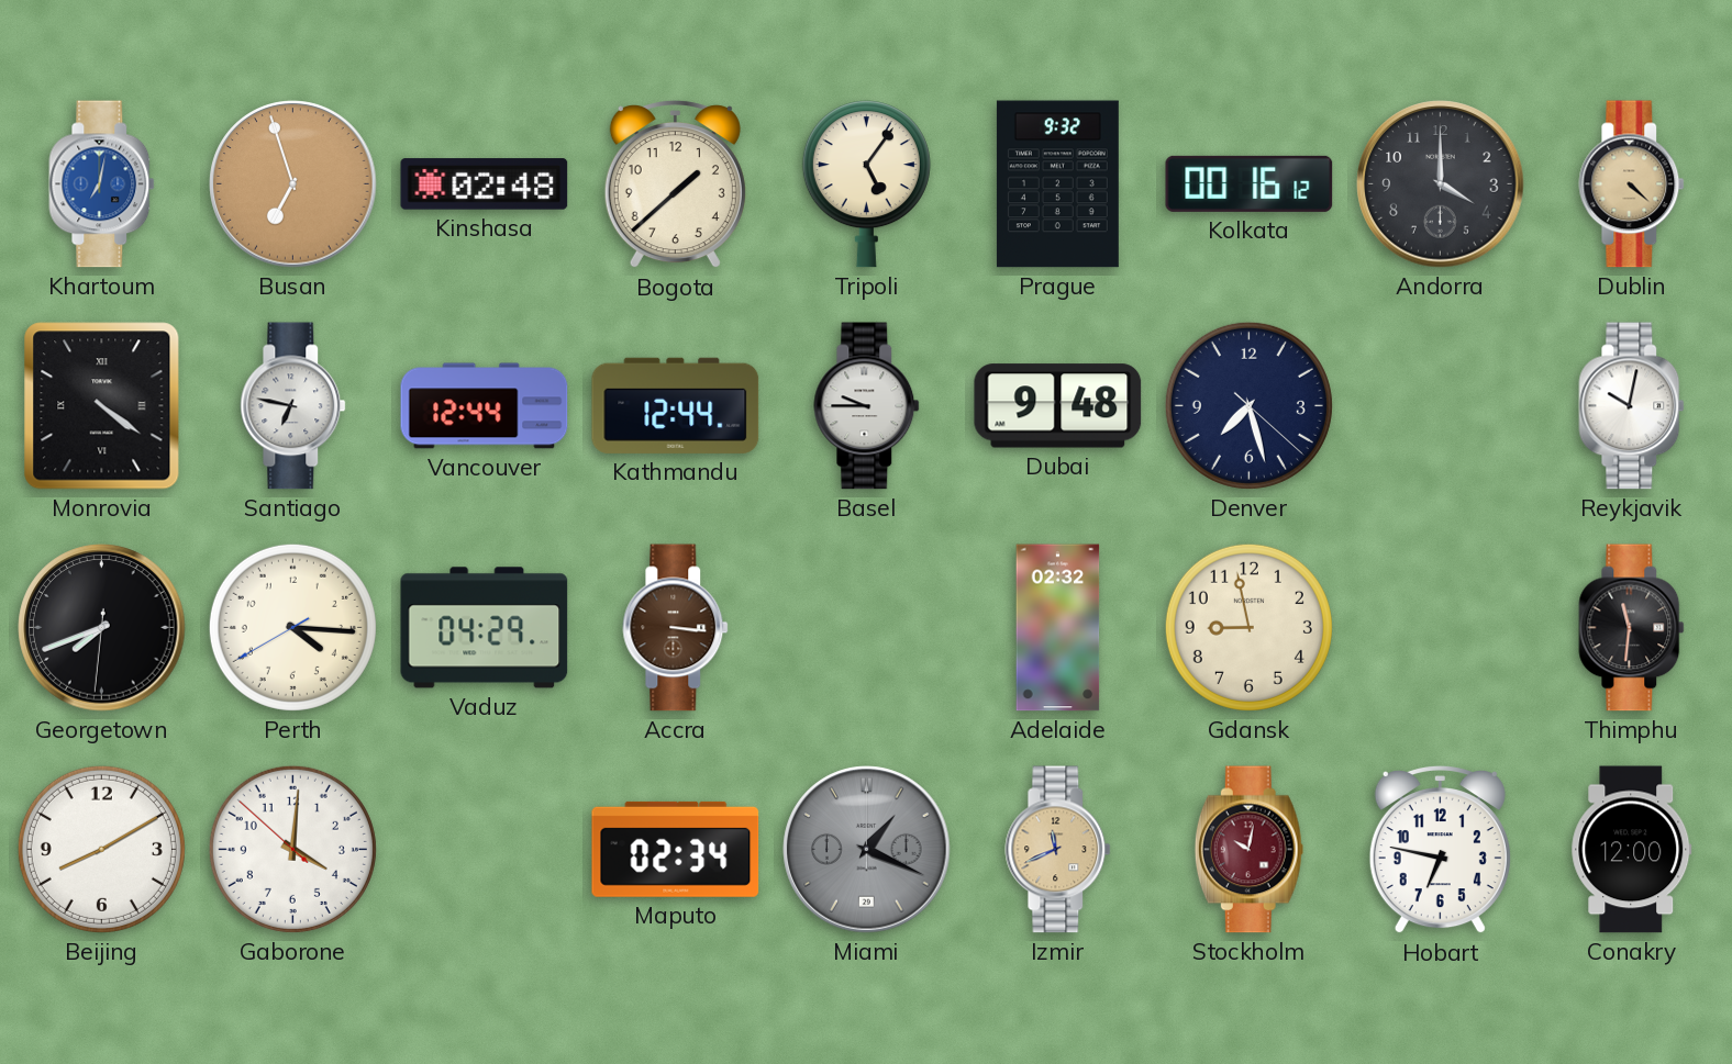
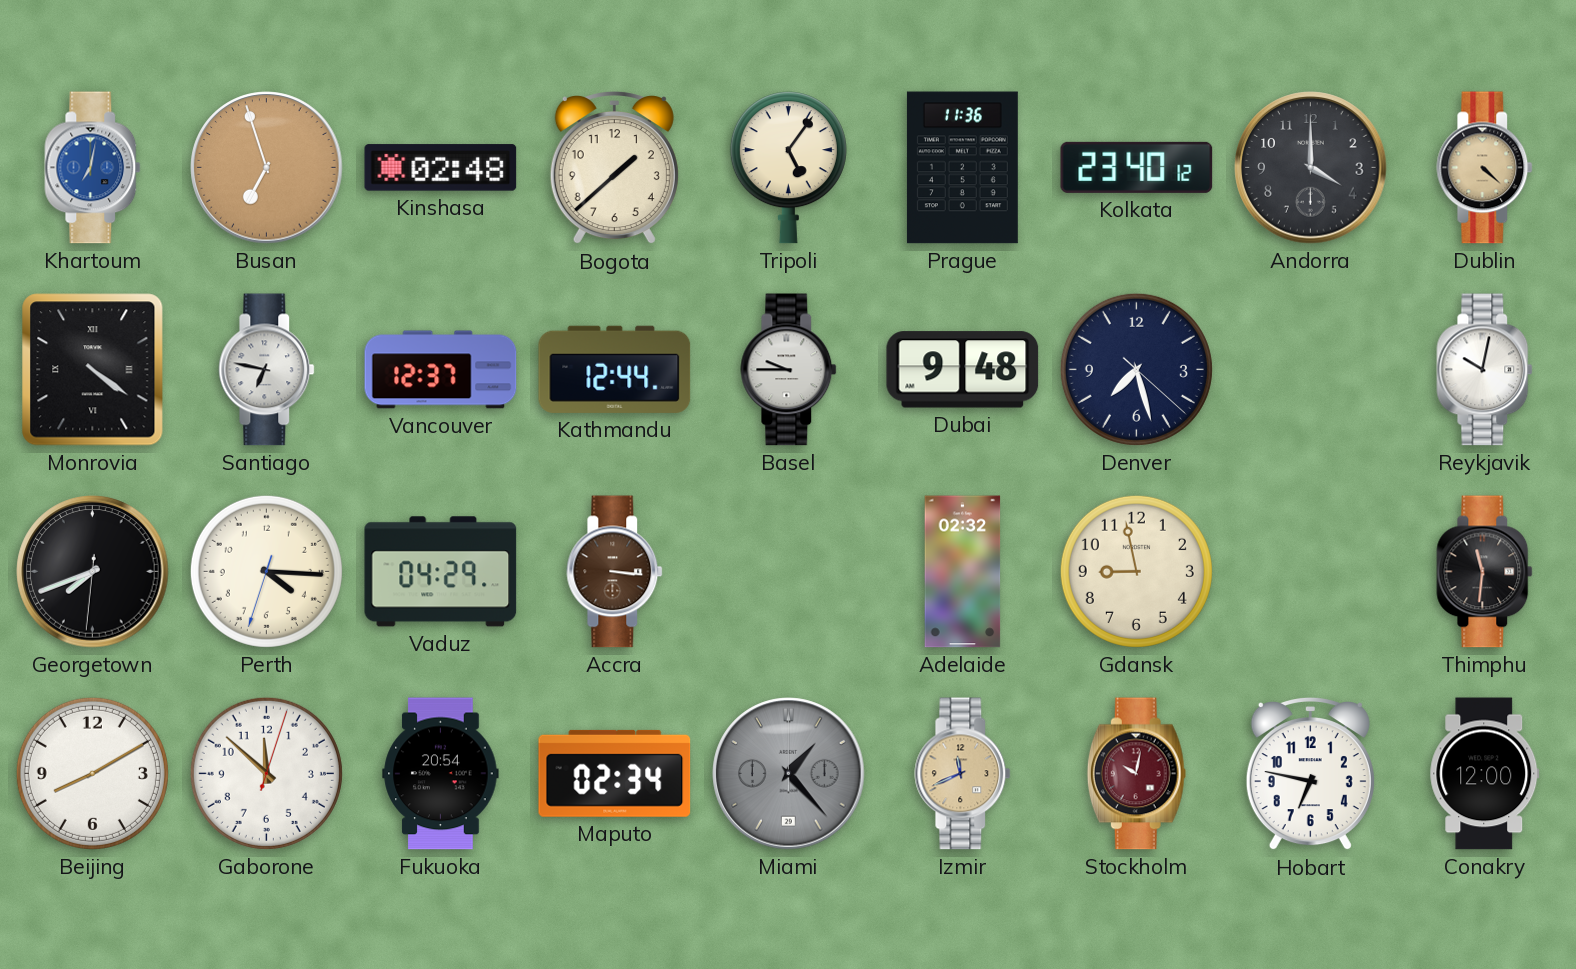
Prague: 9:32 -> 11:36
Kolkata: 00:16 -> 23:40
Vancouver: 12:44 -> 12:37
Perth: 4:15:40 -> 4:15:33
Gaborone: 4:00 -> 11:52
Fukuoka: none -> 20:54
Miami: 1:19 -> 1:23
